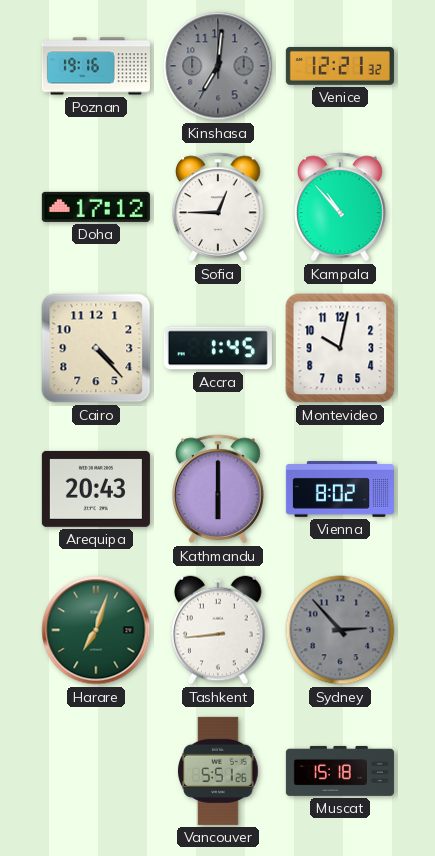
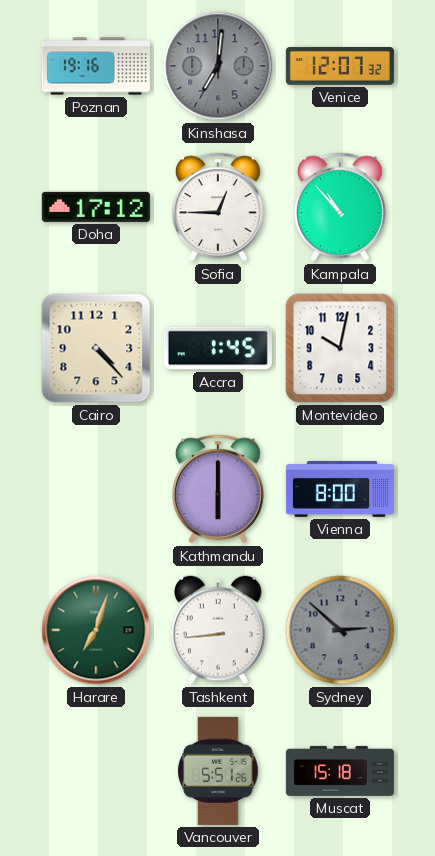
Venice: 12:21 -> 12:07
Arequipa: 20:43 -> none
Vienna: 8:02 -> 8:00
Sydney: 2:53 -> 2:52
